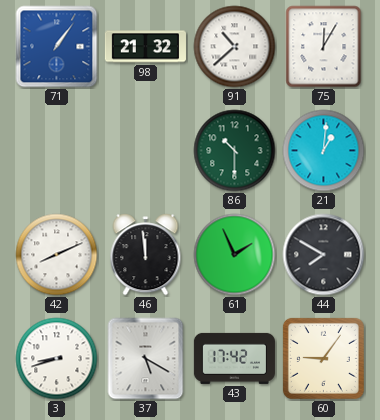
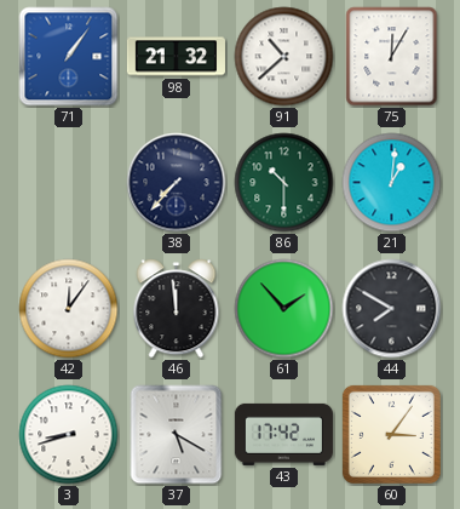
38: none -> 7:37
42: 8:11 -> 12:06
61: 1:56 -> 1:53
60: 9:06 -> 3:06
